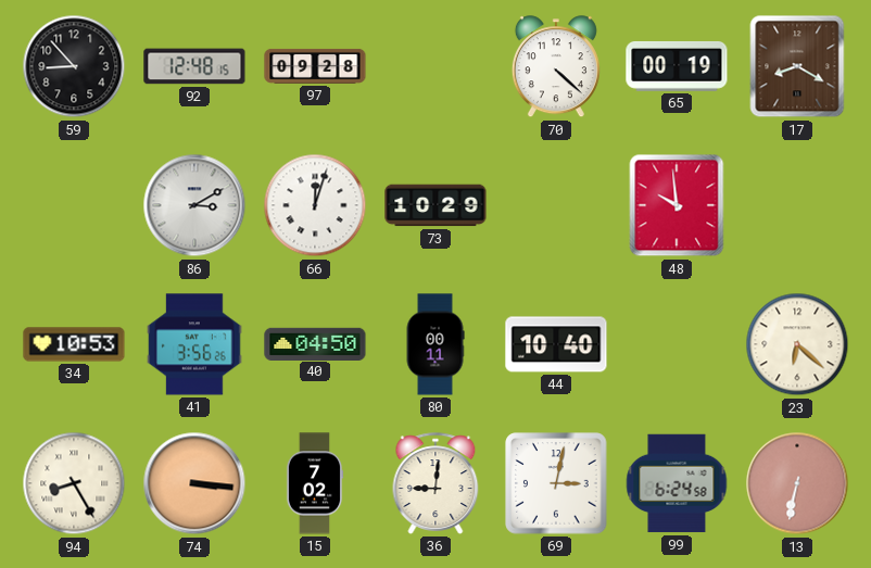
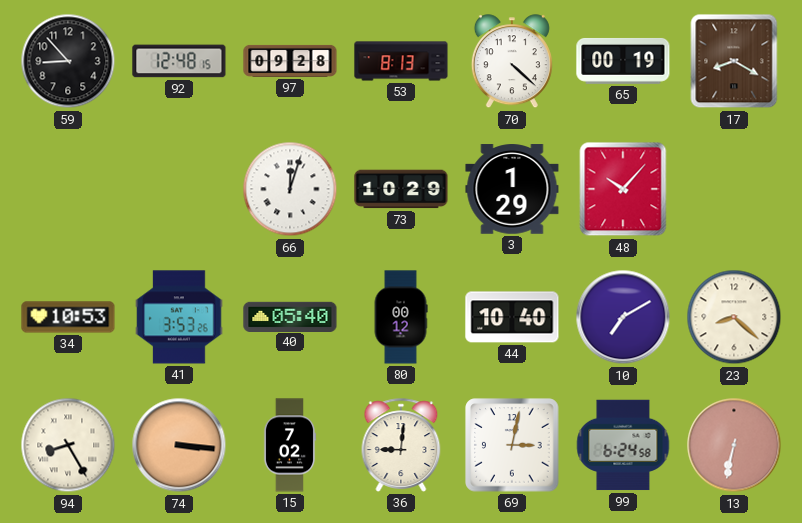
53: none -> 8:13
86: 3:10 -> none
3: none -> 1:29
48: 9:59 -> 10:07
41: 3:56 -> 3:53
40: 04:50 -> 05:40
80: 00:11 -> 00:12
10: none -> 7:10
23: 6:22 -> 8:22
